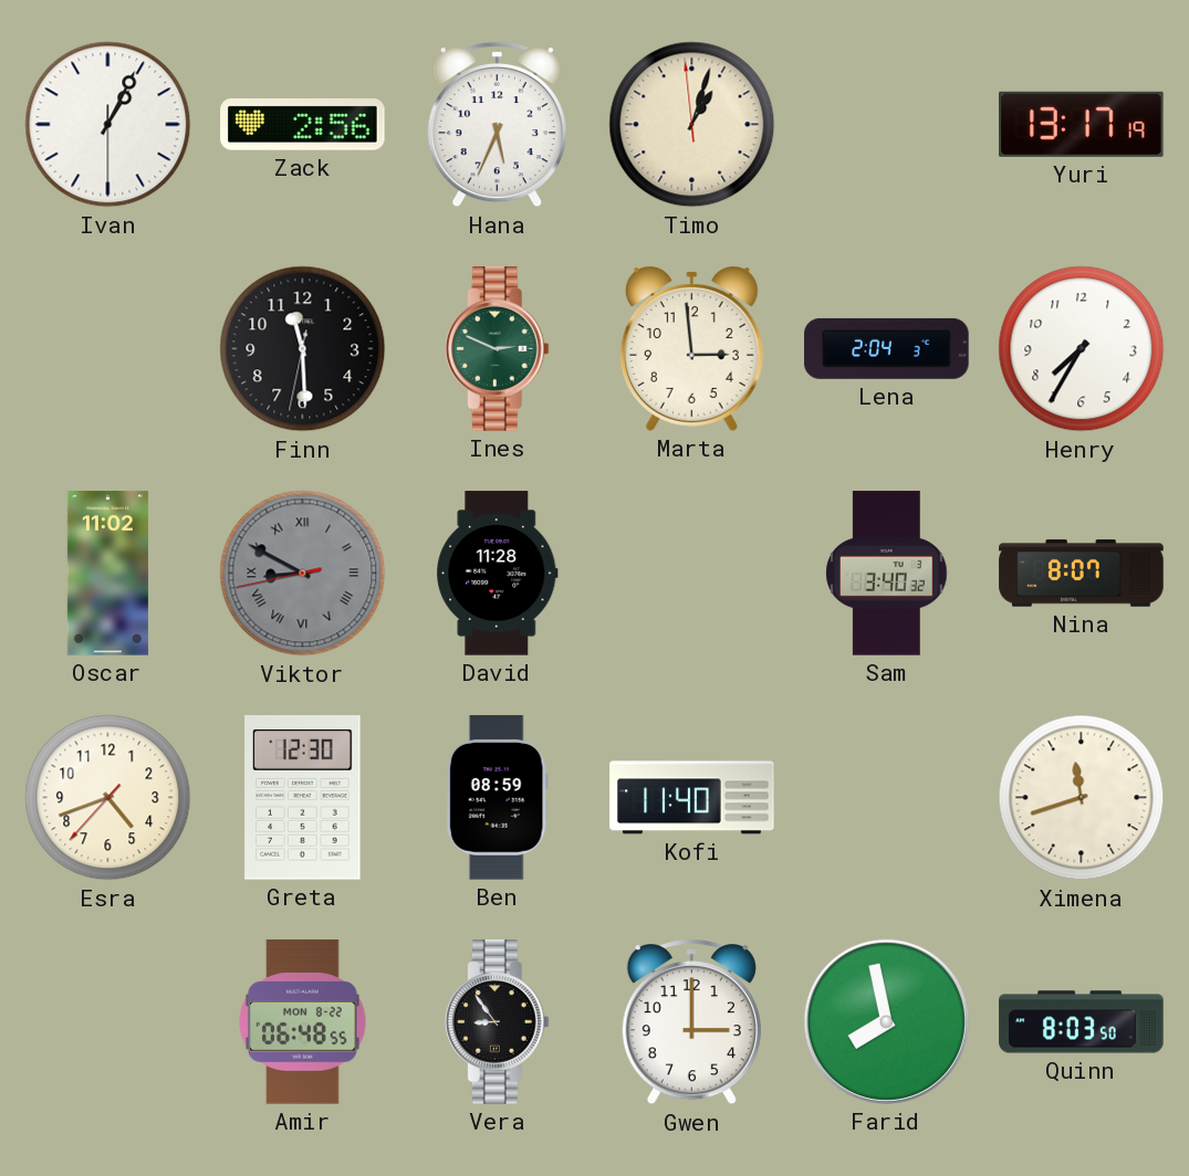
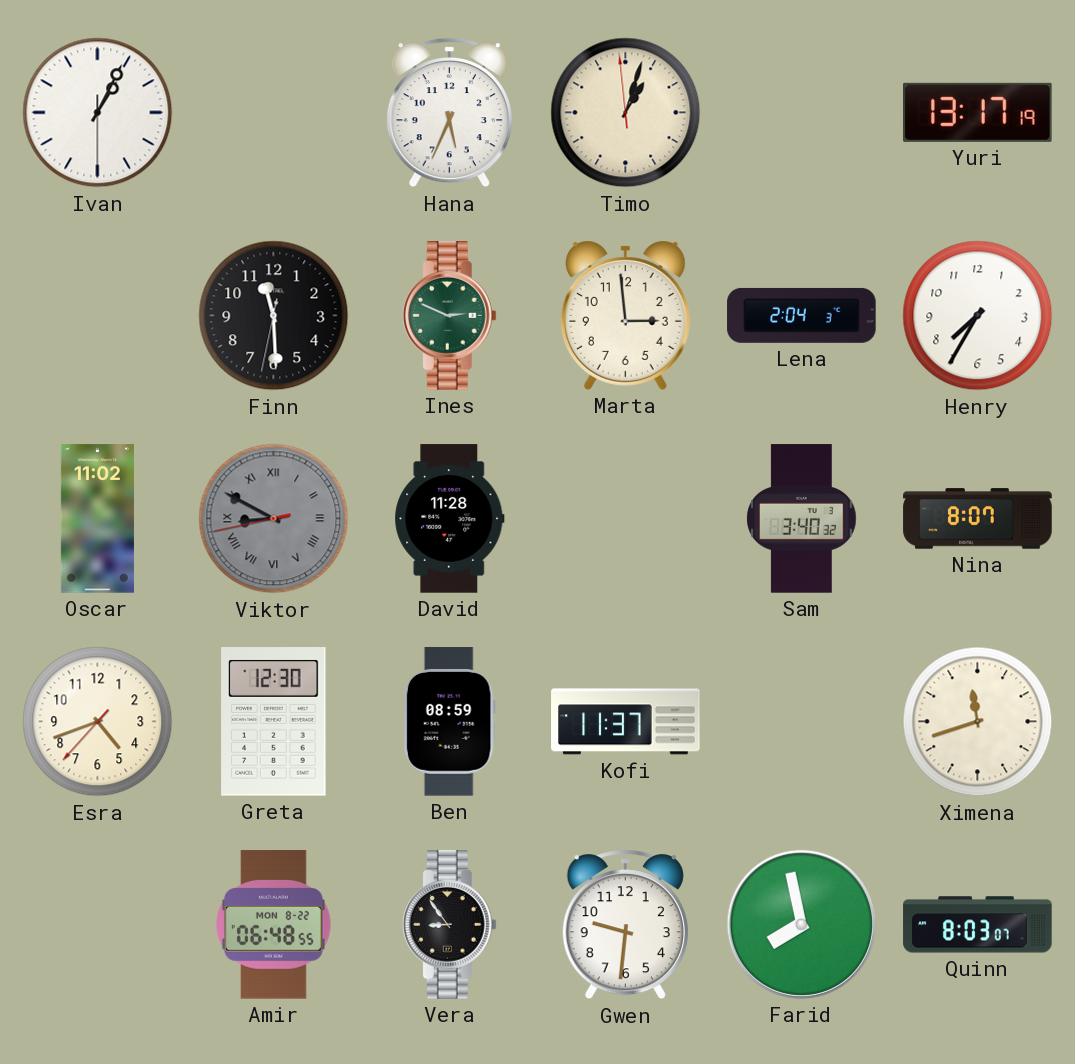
Zack: 2:56 -> none
Kofi: 11:40 -> 11:37
Gwen: 3:00 -> 9:31
Quinn: 8:03:50 -> 8:03:07
